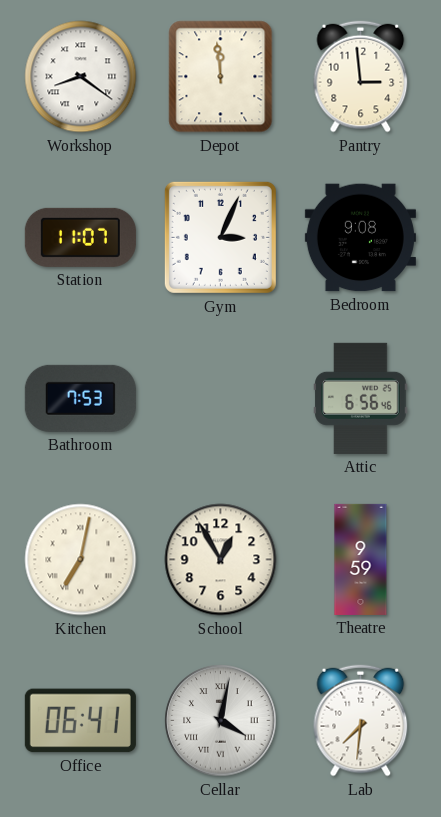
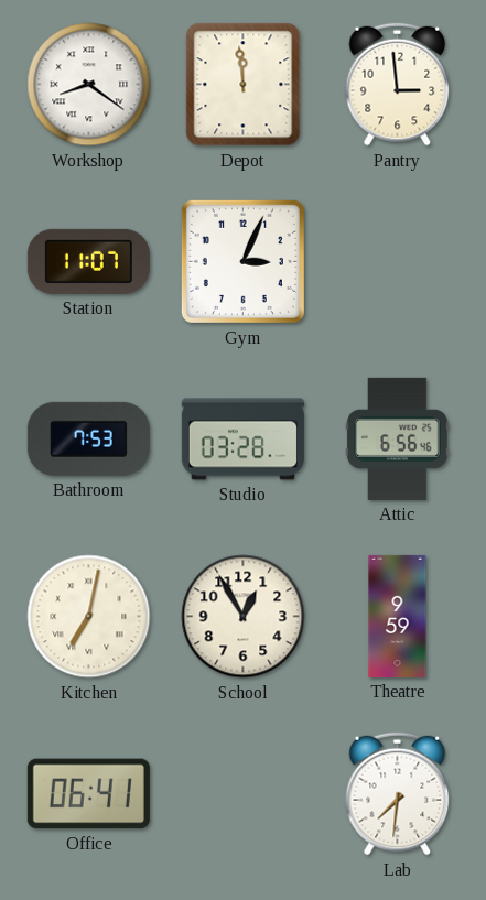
Bedroom: 9:08 -> none
Studio: none -> 03:28
Cellar: 4:02 -> none
